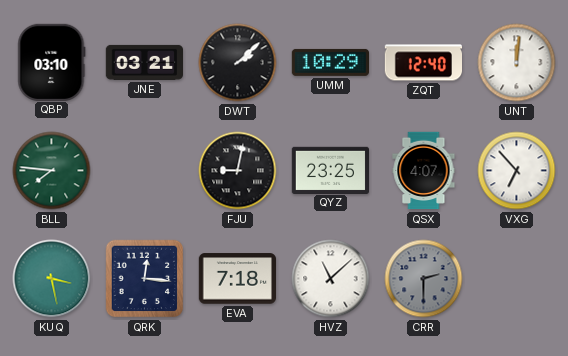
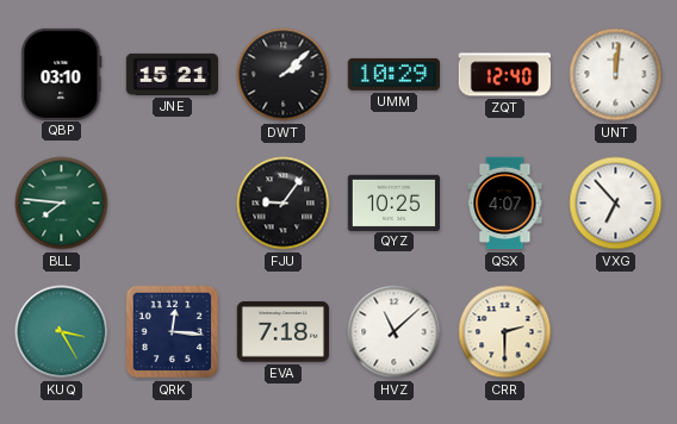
JNE: 03:21 -> 15:21
FJU: 9:02 -> 9:06
QYZ: 23:25 -> 10:25
KUQ: 3:28 -> 3:25
CRR dial: grey -> cream
